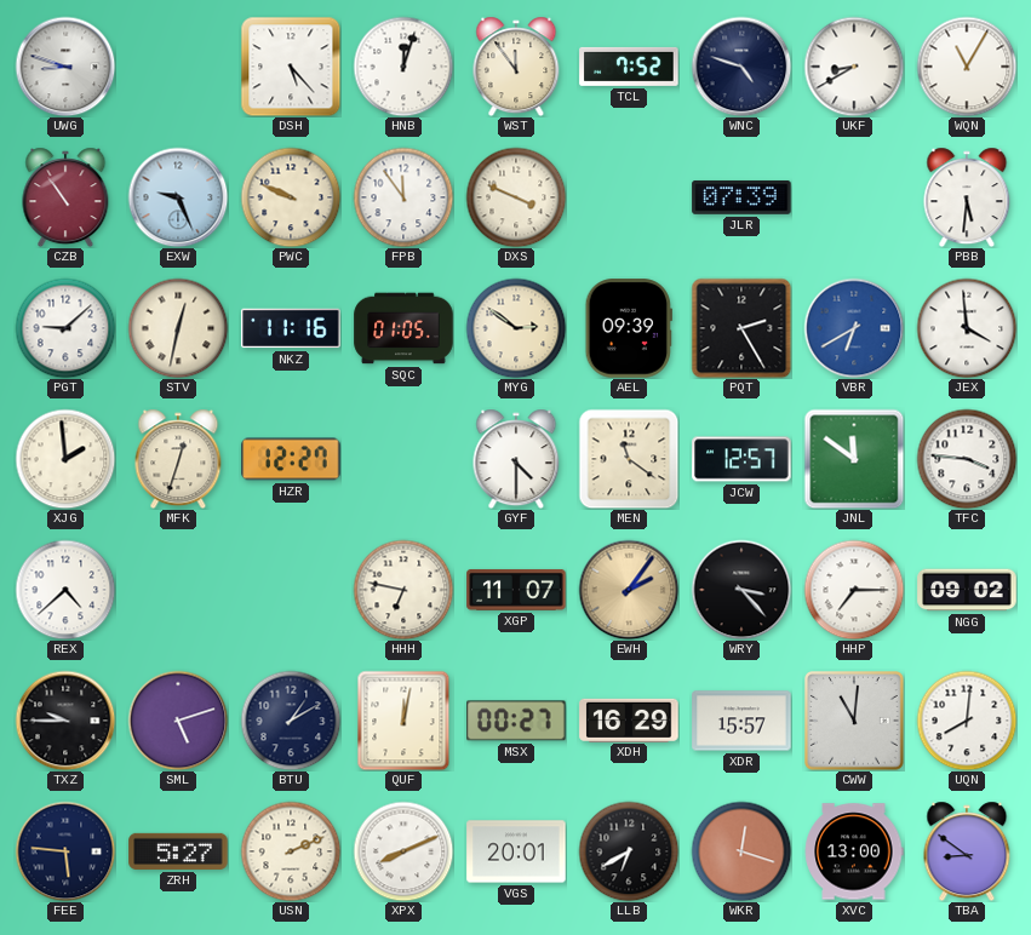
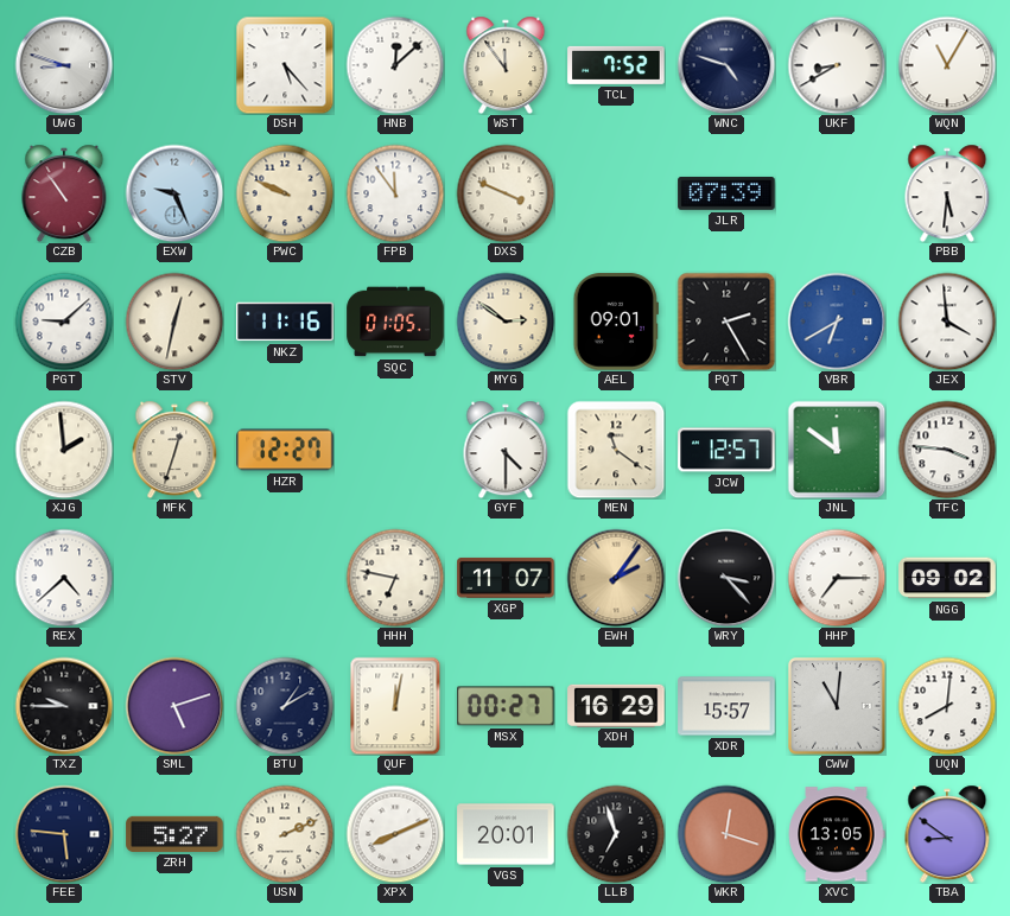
HNB: 12:03 -> 12:08
AEL: 09:39 -> 09:01
LLB: 6:40 -> 6:57
XVC: 13:00 -> 13:05
